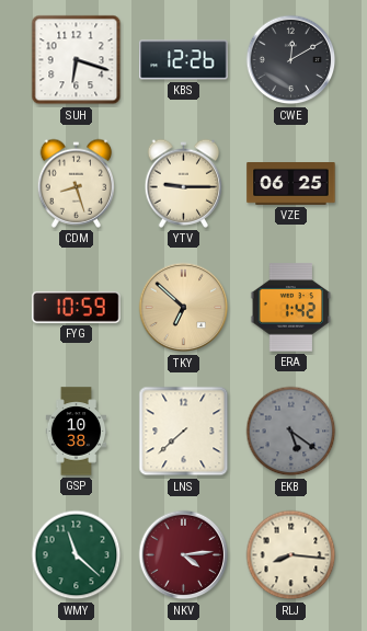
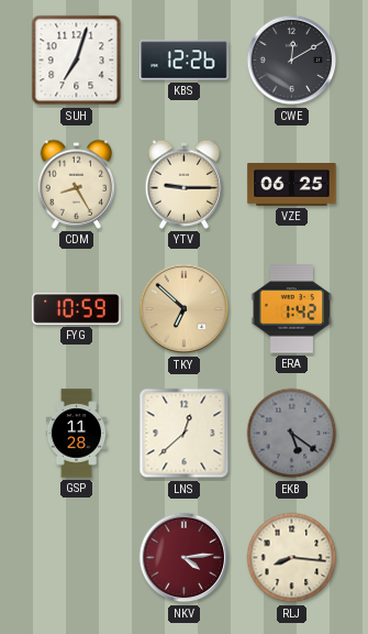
SUH: 6:18 -> 7:03
CDM: 8:27 -> 8:25
GSP: 10:38 -> 11:28
LNS: 7:38 -> 12:38
WMY: 11:22 -> none
